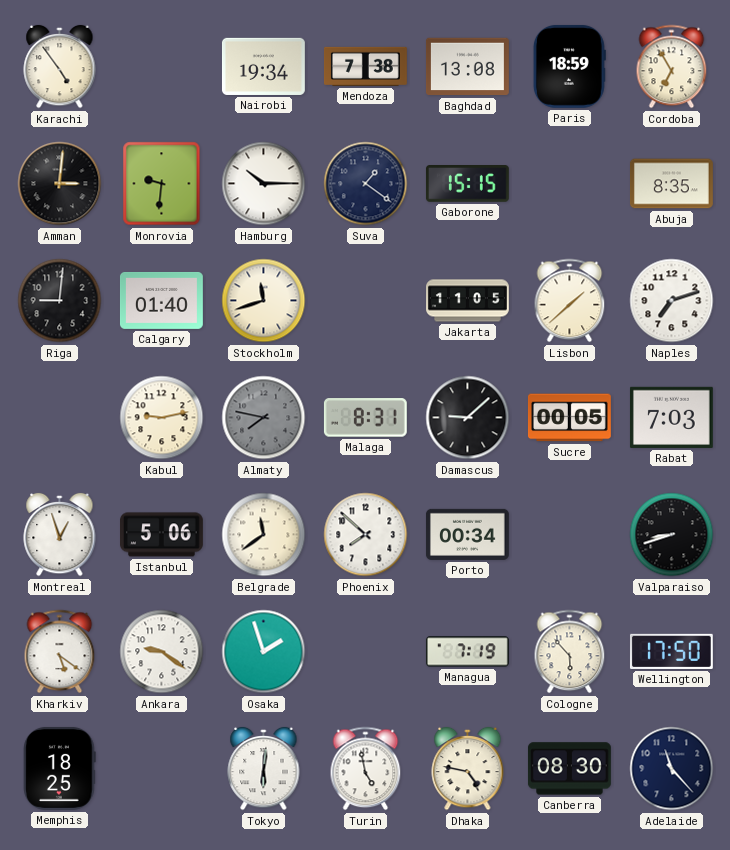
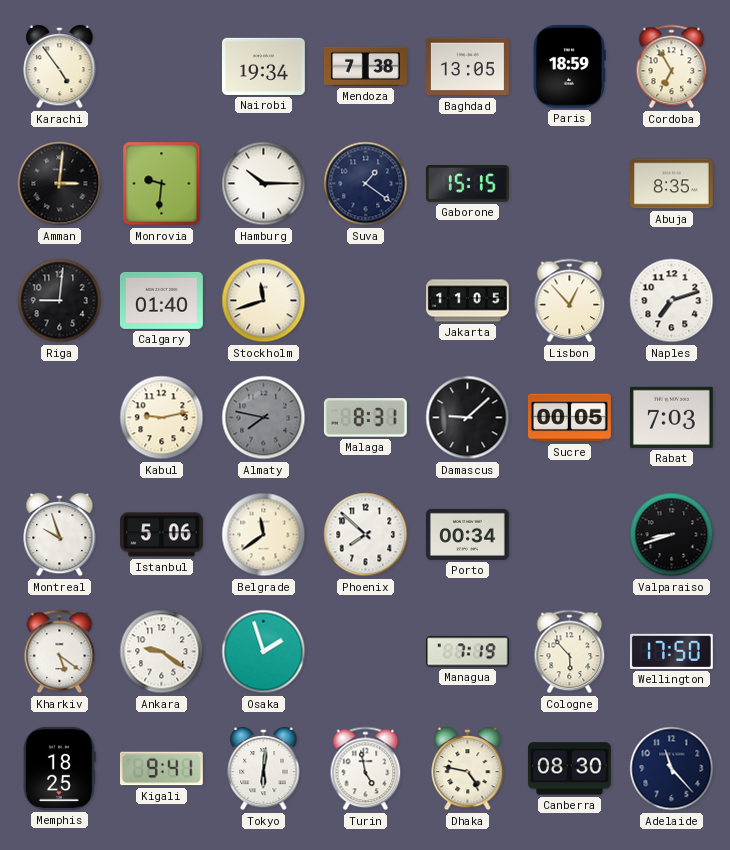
Baghdad: 13:08 -> 13:05
Lisbon: 1:38 -> 12:53
Montreal: 12:57 -> 9:57
Kigali: none -> 9:41
